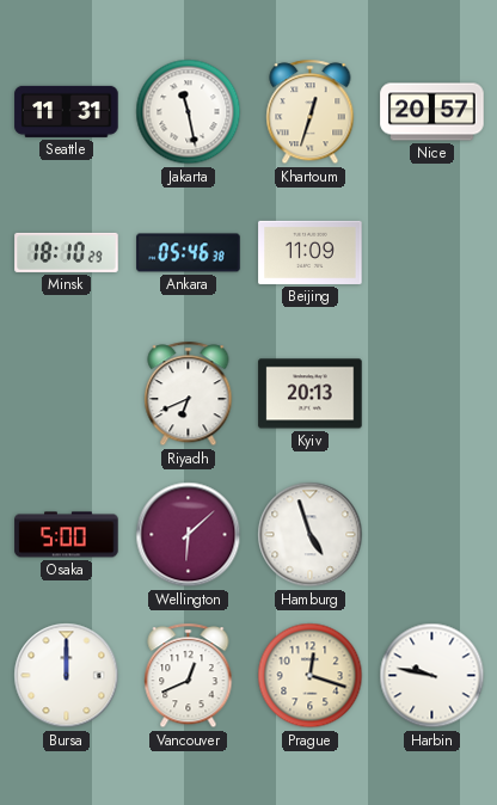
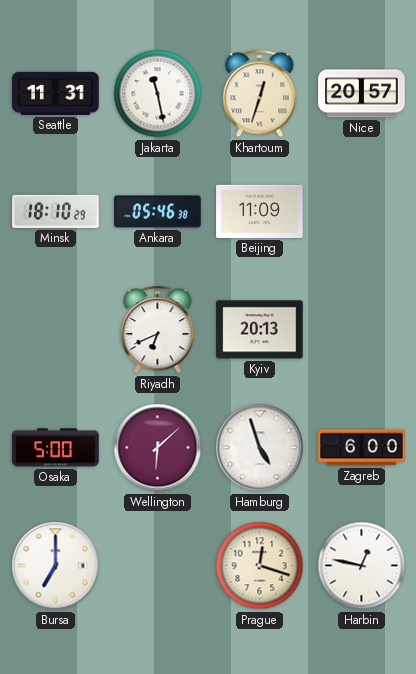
Zagreb: none -> 6:00
Bursa: 12:00 -> 7:00
Vancouver: 12:41 -> none
Harbin: 9:47 -> 12:47
